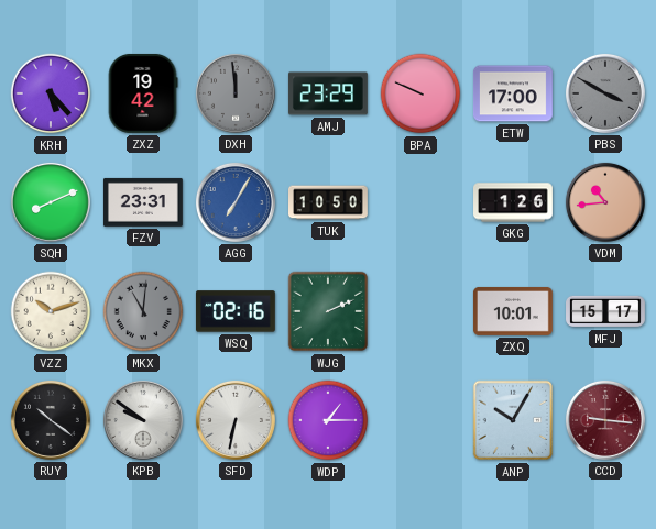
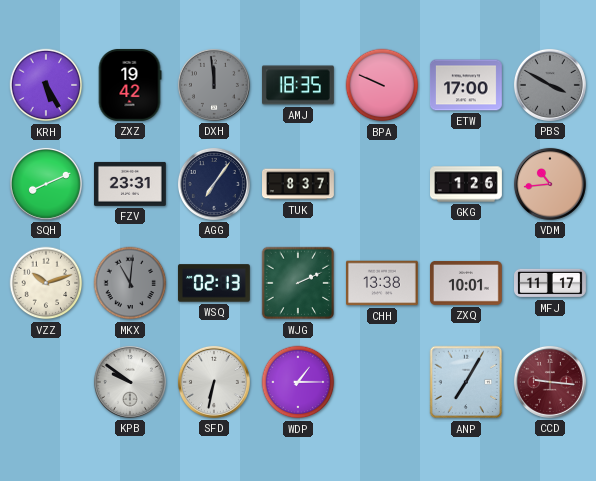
KRH: 5:23 -> 5:25
AMJ: 23:29 -> 18:35
AGG: 7:05 -> 7:06
AGG dial: blue -> navy
TUK: 10:50 -> 8:37
WSQ: 02:16 -> 02:13
CHH: none -> 13:38
MFJ: 15:17 -> 11:17
RUY: 10:21 -> none
ANP: 10:05 -> 7:05
